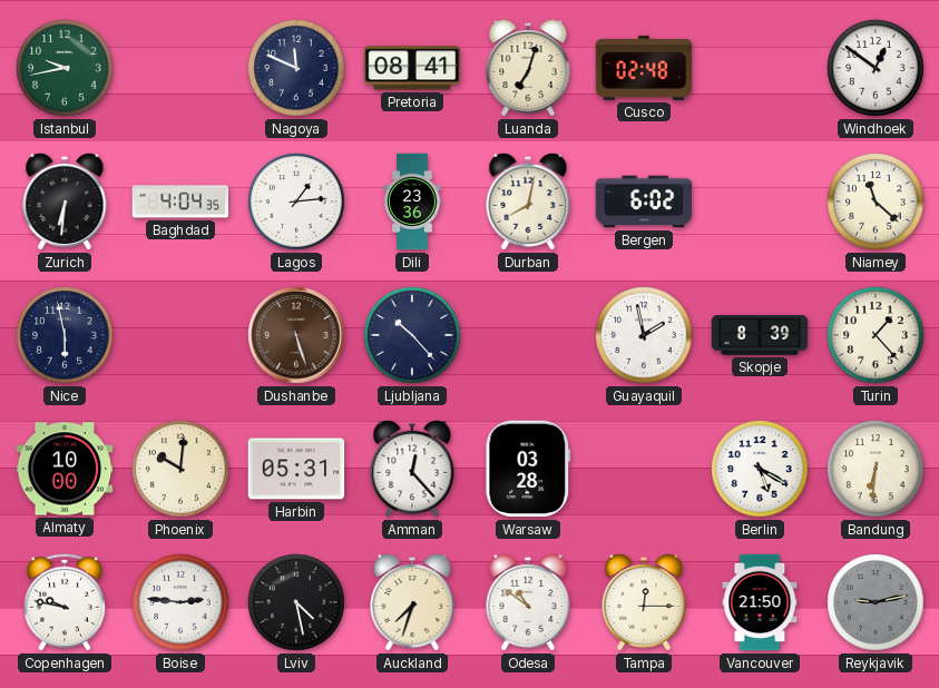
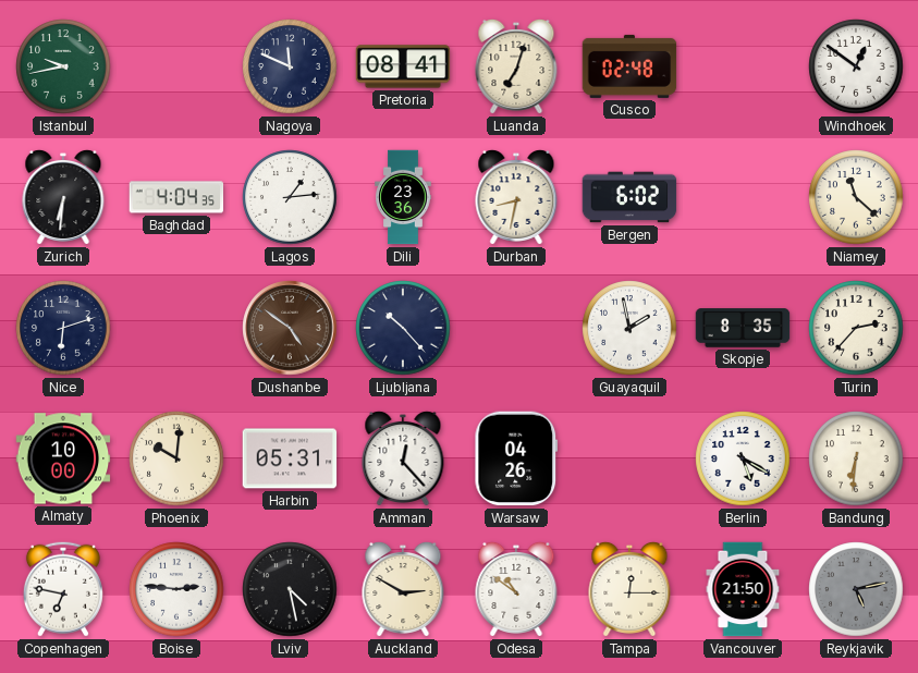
Durban: 8:02 -> 8:32
Nice: 5:58 -> 6:12
Dushanbe: 5:27 -> 4:51
Skopje: 8:39 -> 8:35
Turin: 1:23 -> 2:37
Warsaw: 03:28 -> 04:26
Copenhagen: 9:47 -> 6:47
Auckland: 7:33 -> 2:50
Reykjavik: 9:13 -> 5:13
